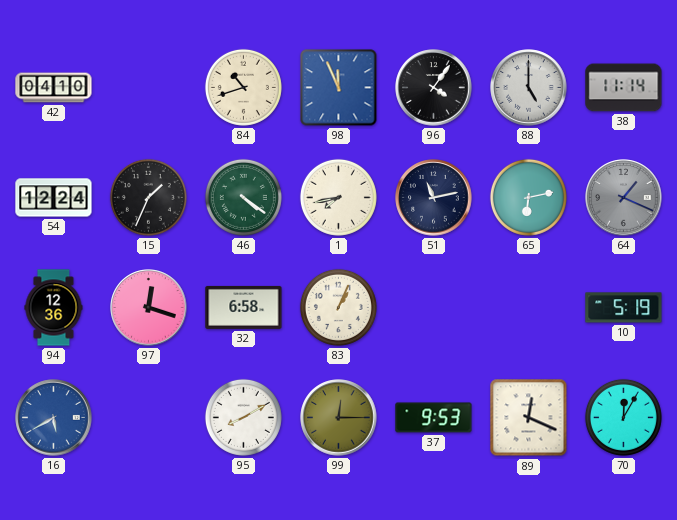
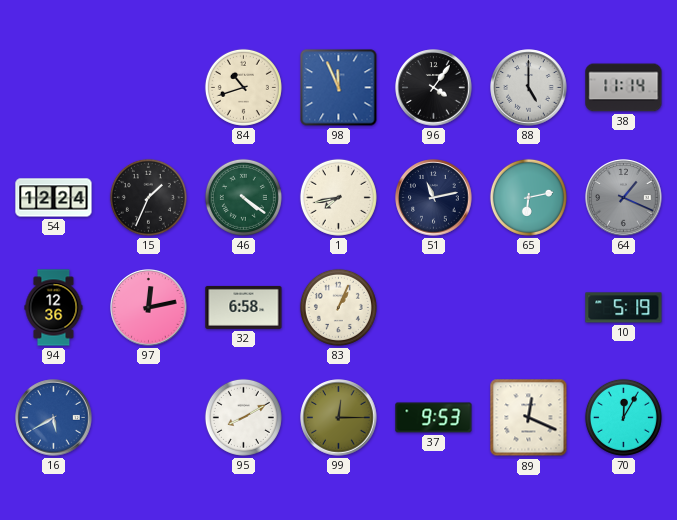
42: 04:10 -> none
97: 12:18 -> 12:13
